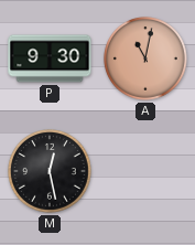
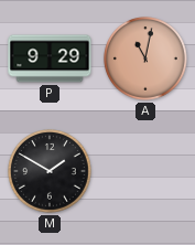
P: 9:30 -> 9:29
M: 12:28 -> 1:50
